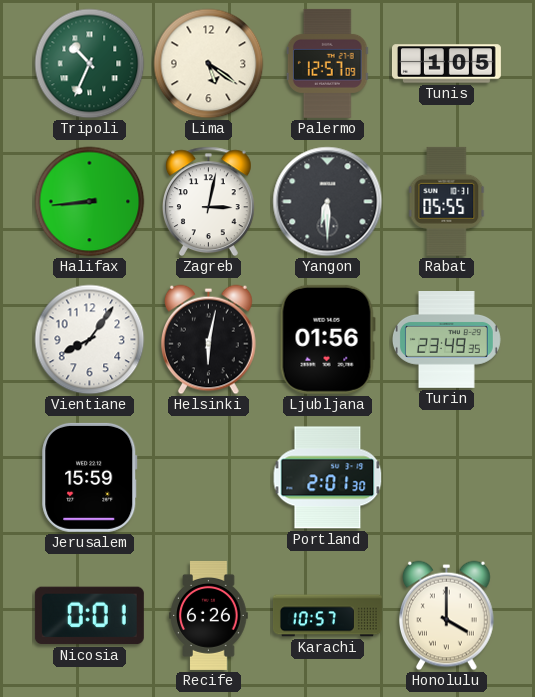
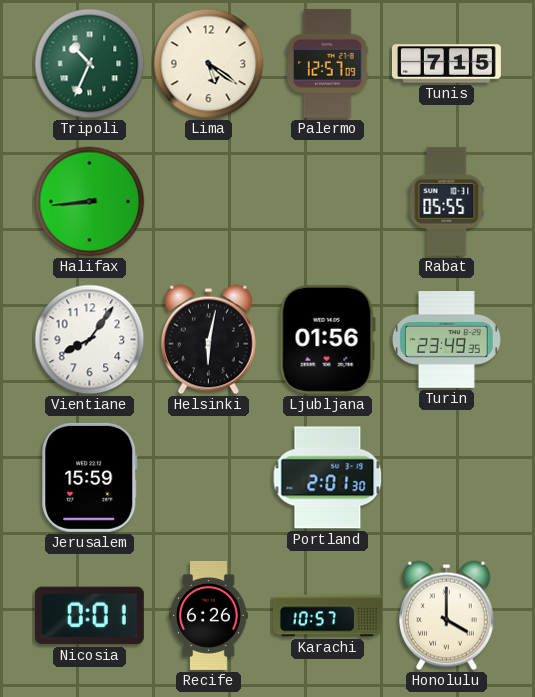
Tunis: 1:05 -> 7:15
Zagreb: 3:02 -> none
Yangon: 6:30 -> none
